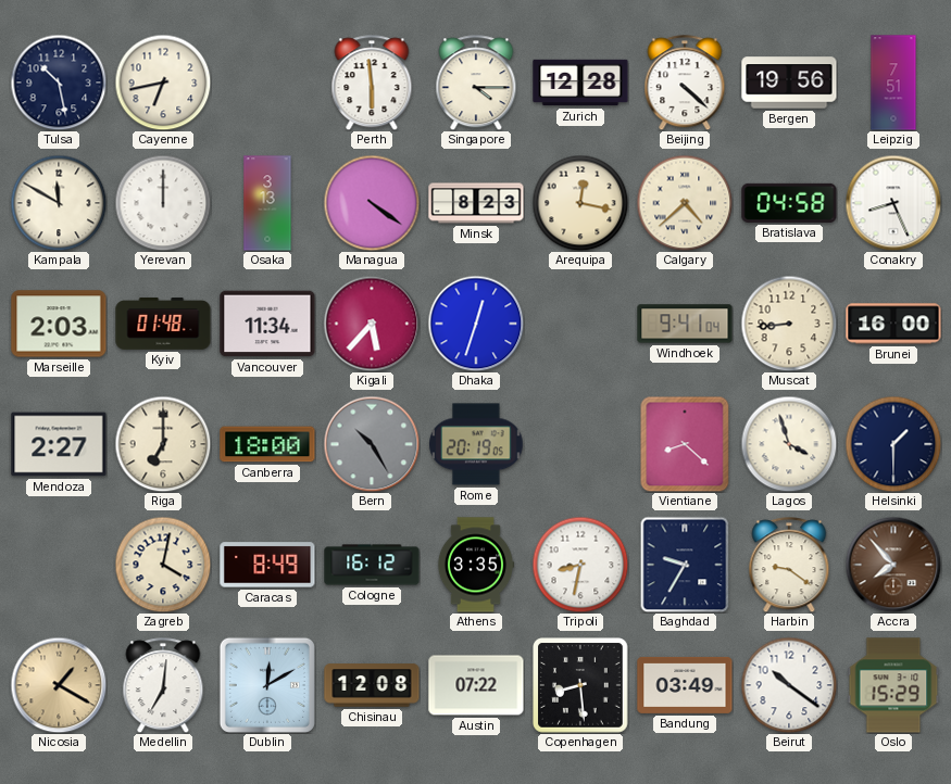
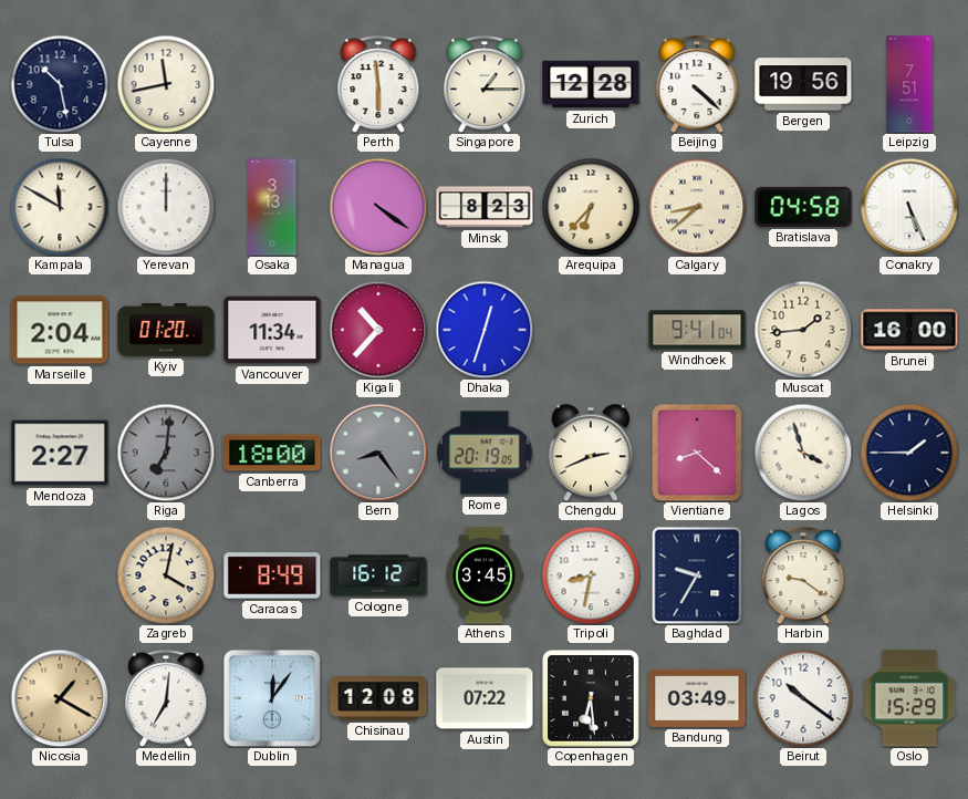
Cayenne: 6:43 -> 11:43
Singapore: 4:15 -> 1:15
Arequipa: 12:17 -> 6:37
Calgary: 4:38 -> 8:38
Conakry: 8:26 -> 5:26
Marseille: 2:03 -> 2:04
Kyiv: 01:48 -> 01:20
Kigali: 5:37 -> 10:37
Muscat: 8:44 -> 1:44
Riga: 7:00 -> 7:01
Riga dial: cream -> grey
Bern: 10:25 -> 8:24
Chengdu: none -> 2:41
Helsinki: 1:30 -> 1:45
Athens: 3:35 -> 3:45
Accra: 7:53 -> none
Dublin: 12:10 -> 12:06
Copenhagen: 8:29 -> 6:29
